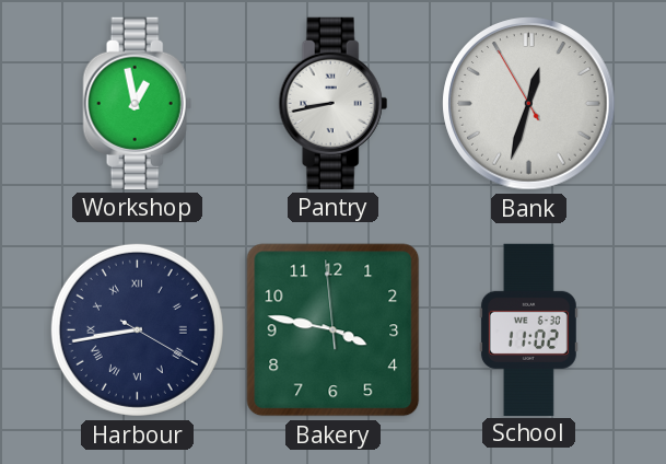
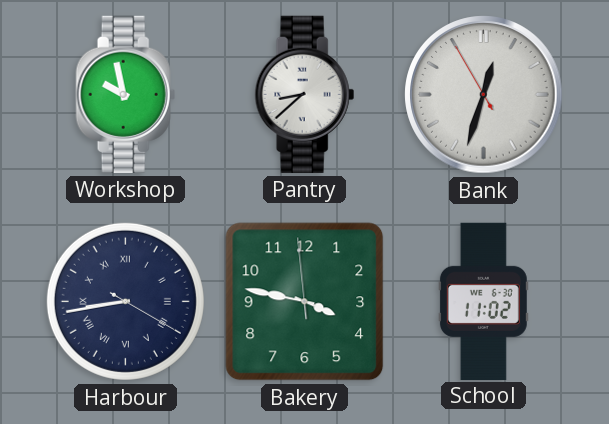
Workshop: 12:58 -> 9:58
Pantry: 8:43 -> 8:38
